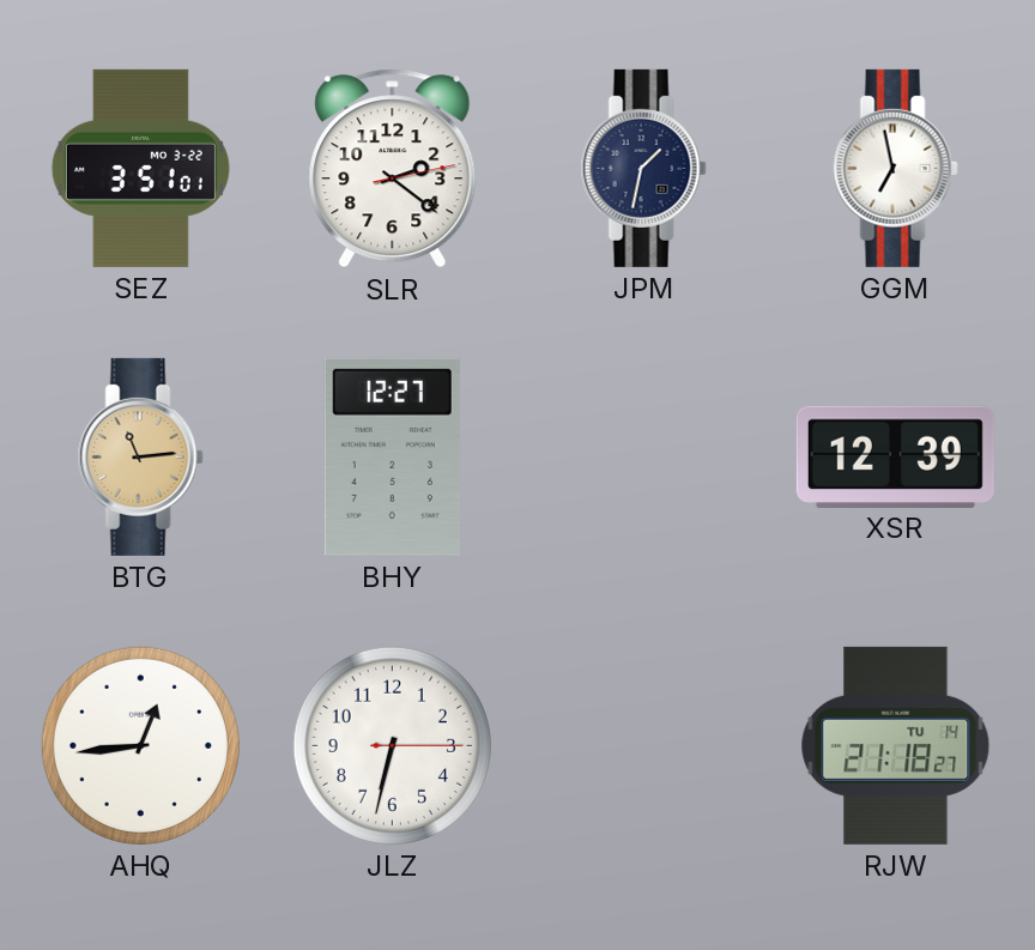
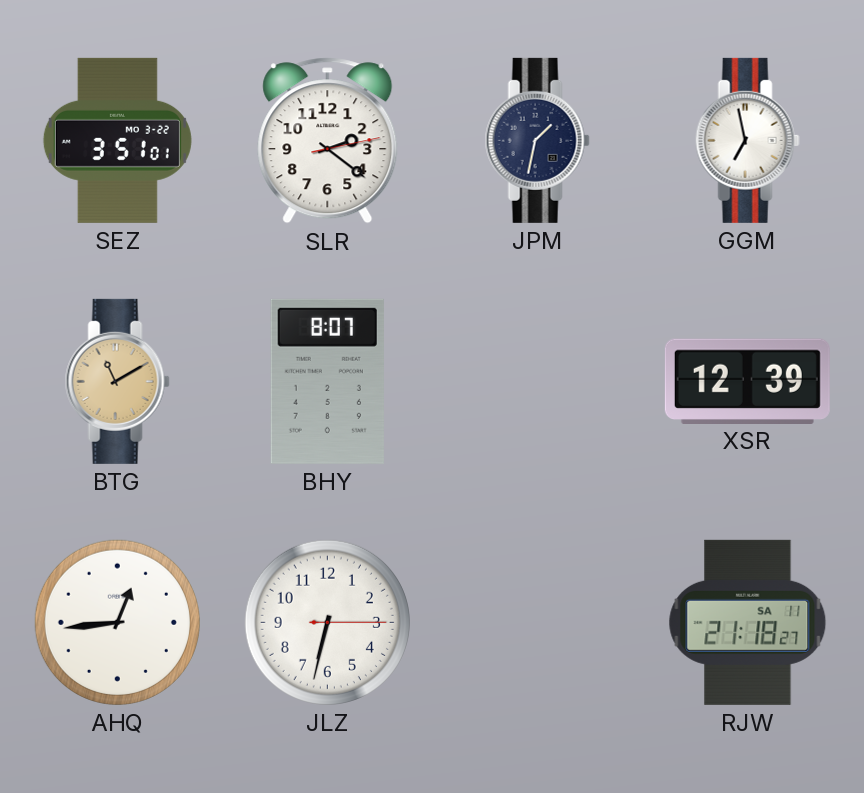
BTG: 11:14 -> 11:10
BHY: 12:27 -> 8:07
RJW date: TU 14 -> SA 11
